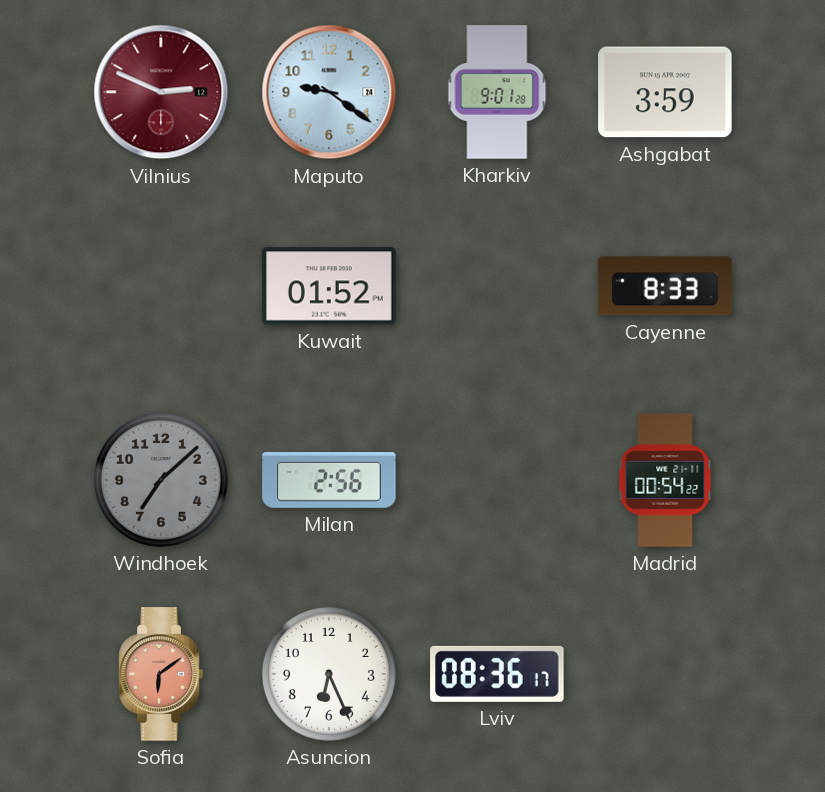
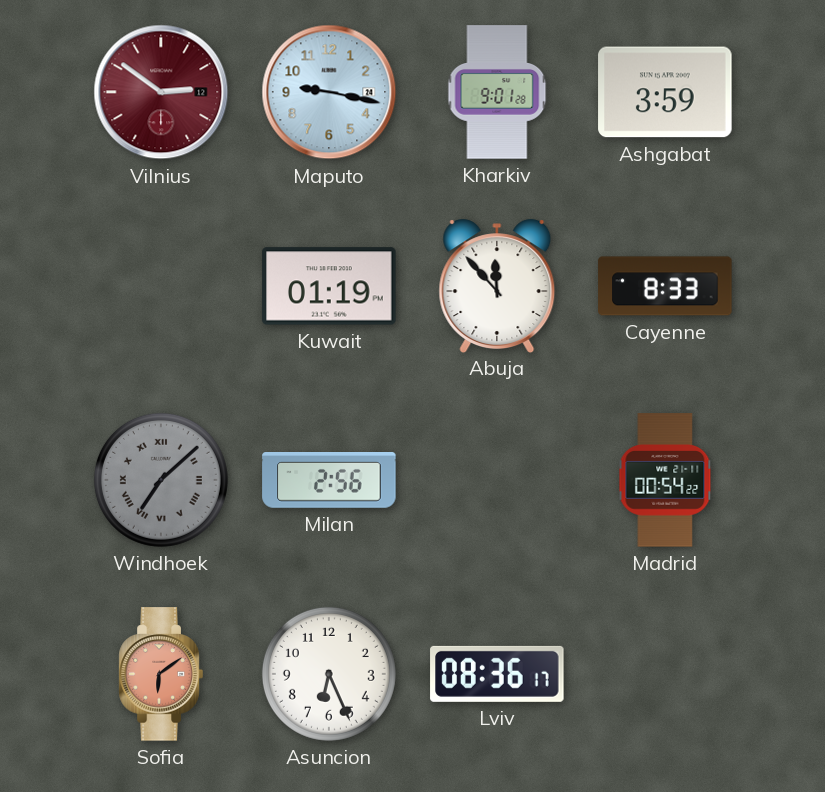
Vilnius: 2:49 -> 2:51
Maputo: 9:21 -> 9:17
Kuwait: 01:52 -> 01:19
Abuja: none -> 11:53
Windhoek numerals: Arabic -> Roman
